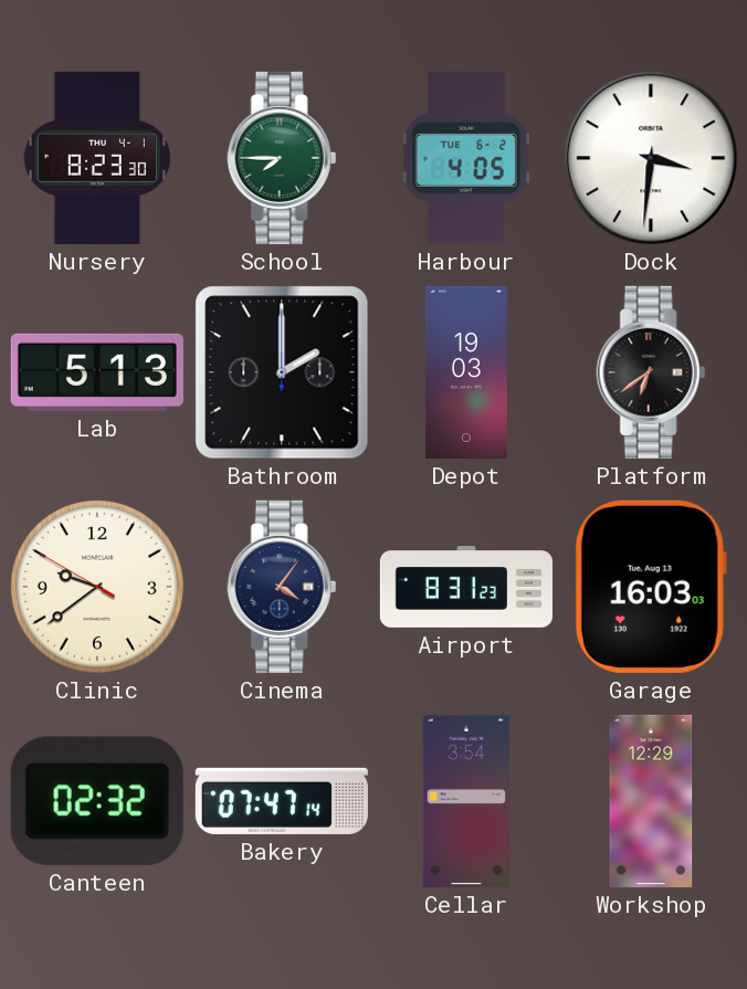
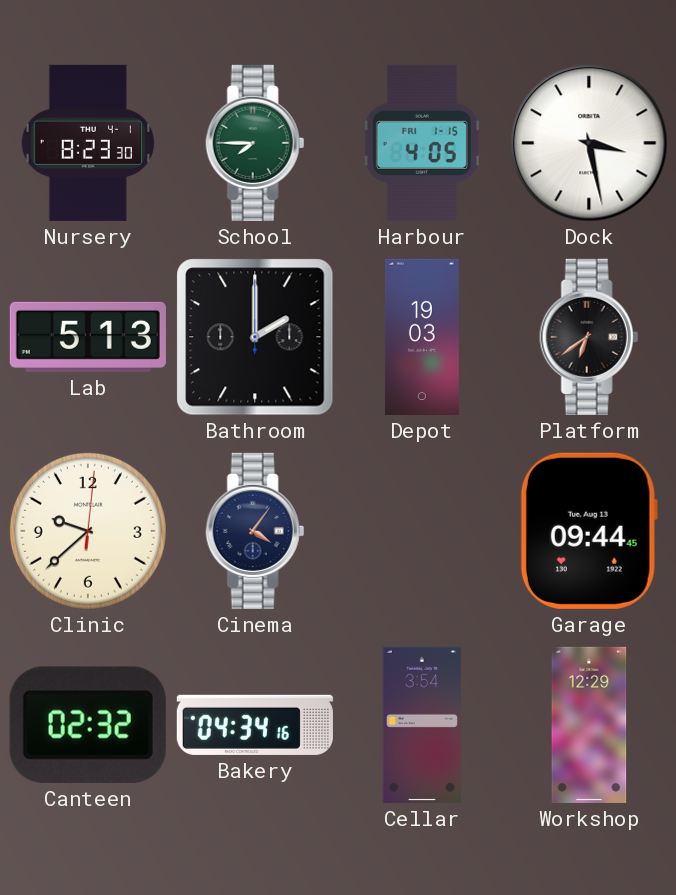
Harbour date: TUE 6-2 -> FRI 1-15
Dock: 3:31 -> 3:28
Clinic: 9:38:50 -> 9:38:01
Airport: 8:31 -> none
Garage: 16:03 -> 09:44
Bakery: 07:47 -> 04:34
